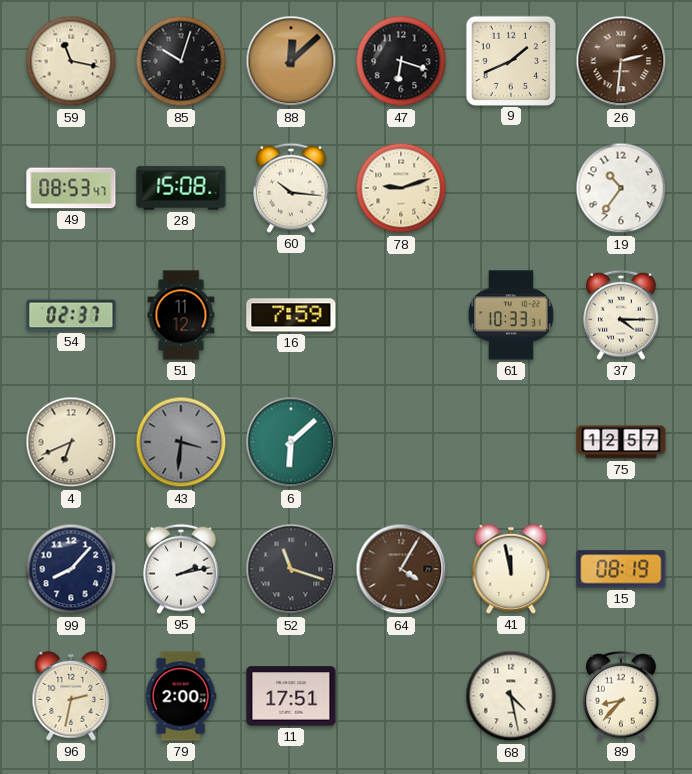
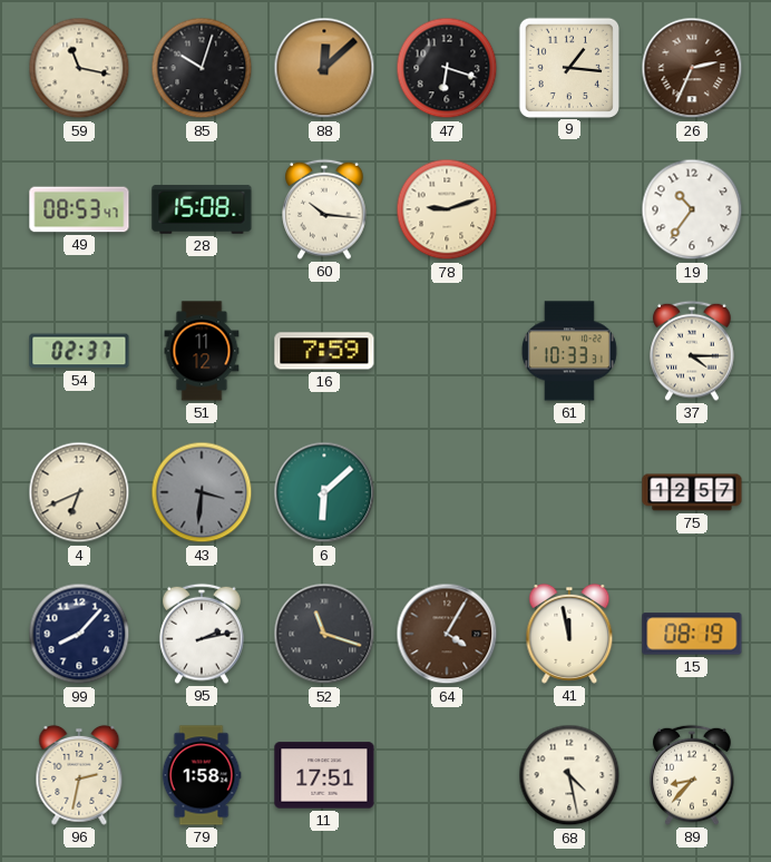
9: 1:41 -> 1:16
26: 2:31 -> 2:34
79: 2:00 -> 1:58
